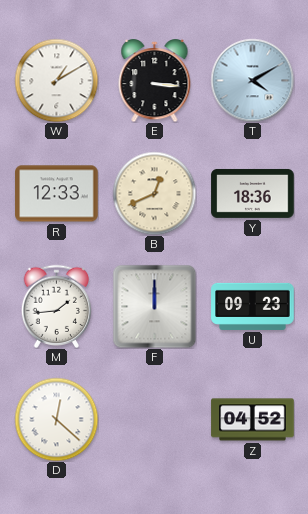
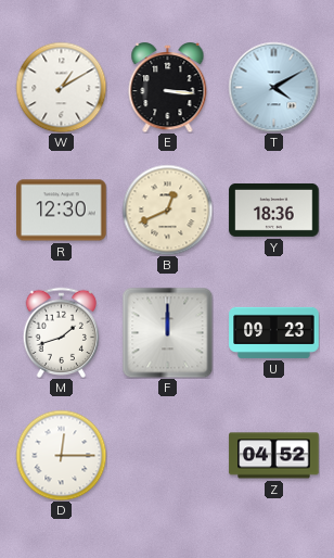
R: 12:33 -> 12:30
M: 1:44 -> 1:42
D: 12:22 -> 12:15
